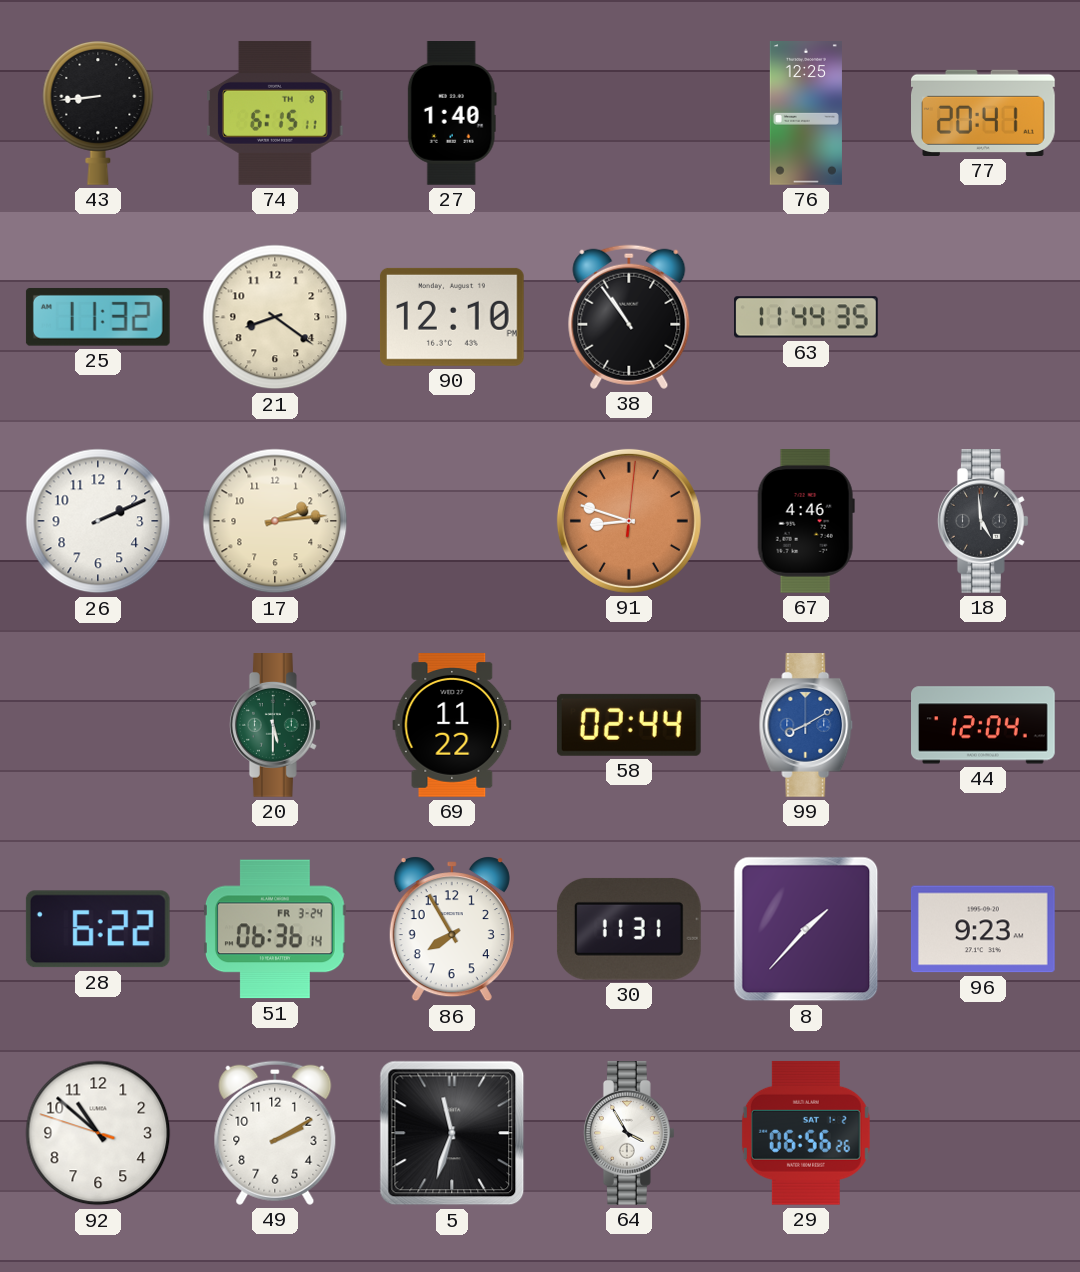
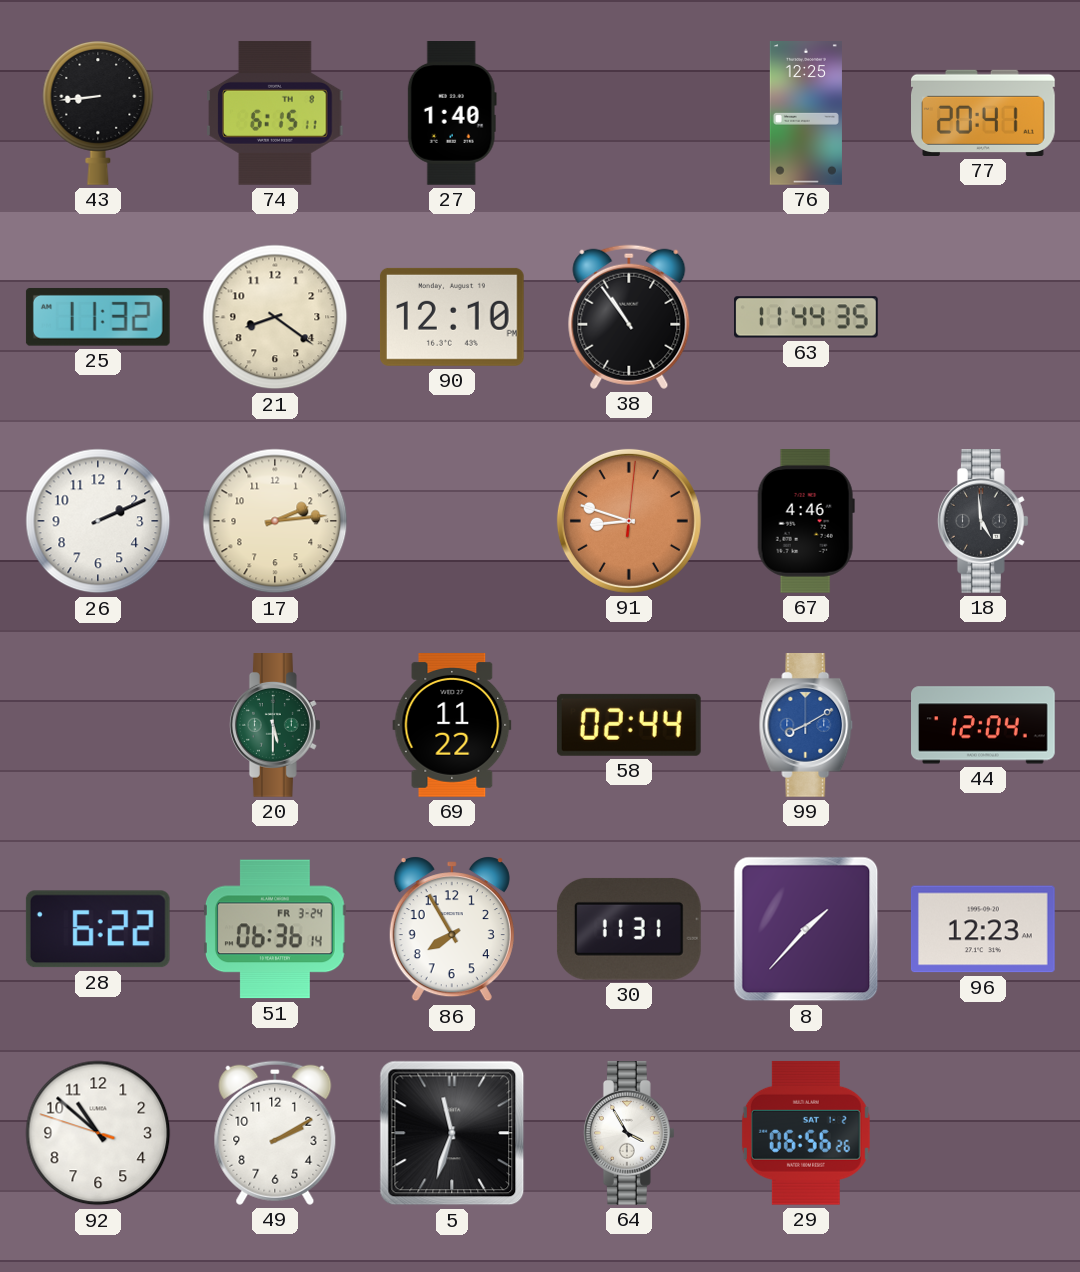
96: 9:23 -> 12:23
